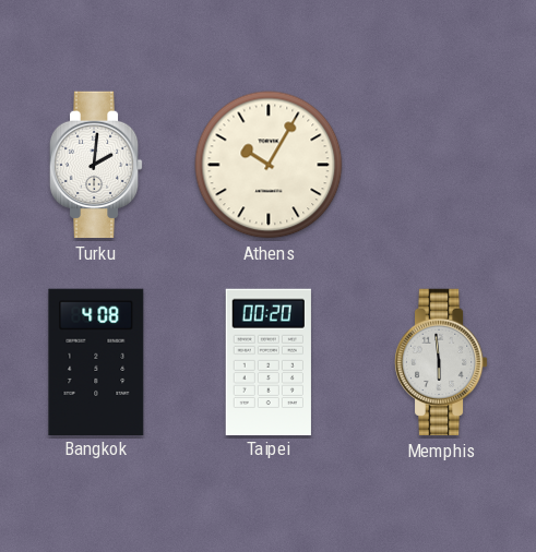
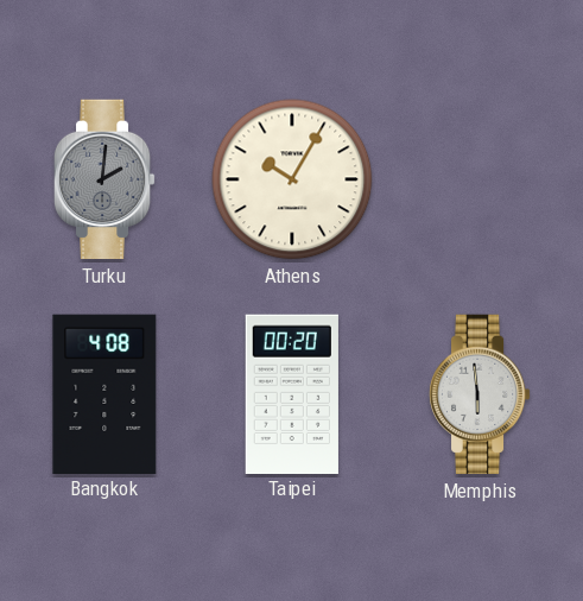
Turku dial: white -> grey
